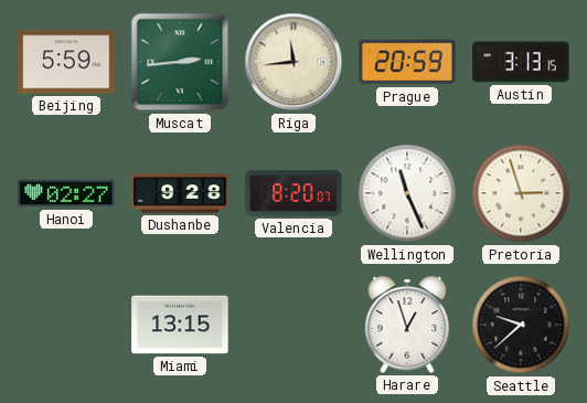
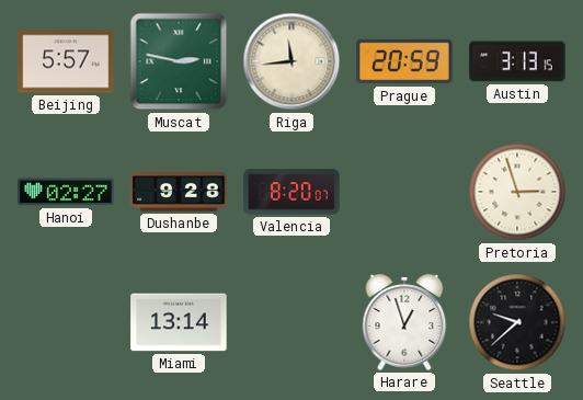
Beijing: 5:59 -> 5:57
Muscat: 2:44 -> 2:47
Wellington: 11:26 -> none
Miami: 13:15 -> 13:14
